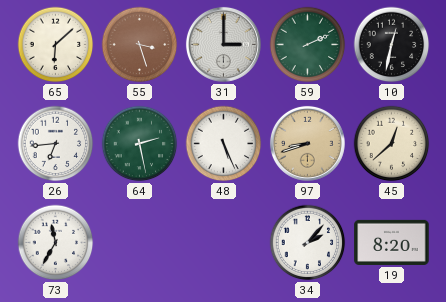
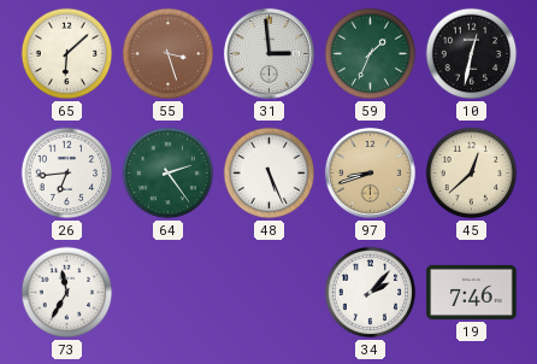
31: 3:00 -> 2:59
59: 2:11 -> 1:34
64: 2:28 -> 2:24
19: 8:20 -> 7:46
